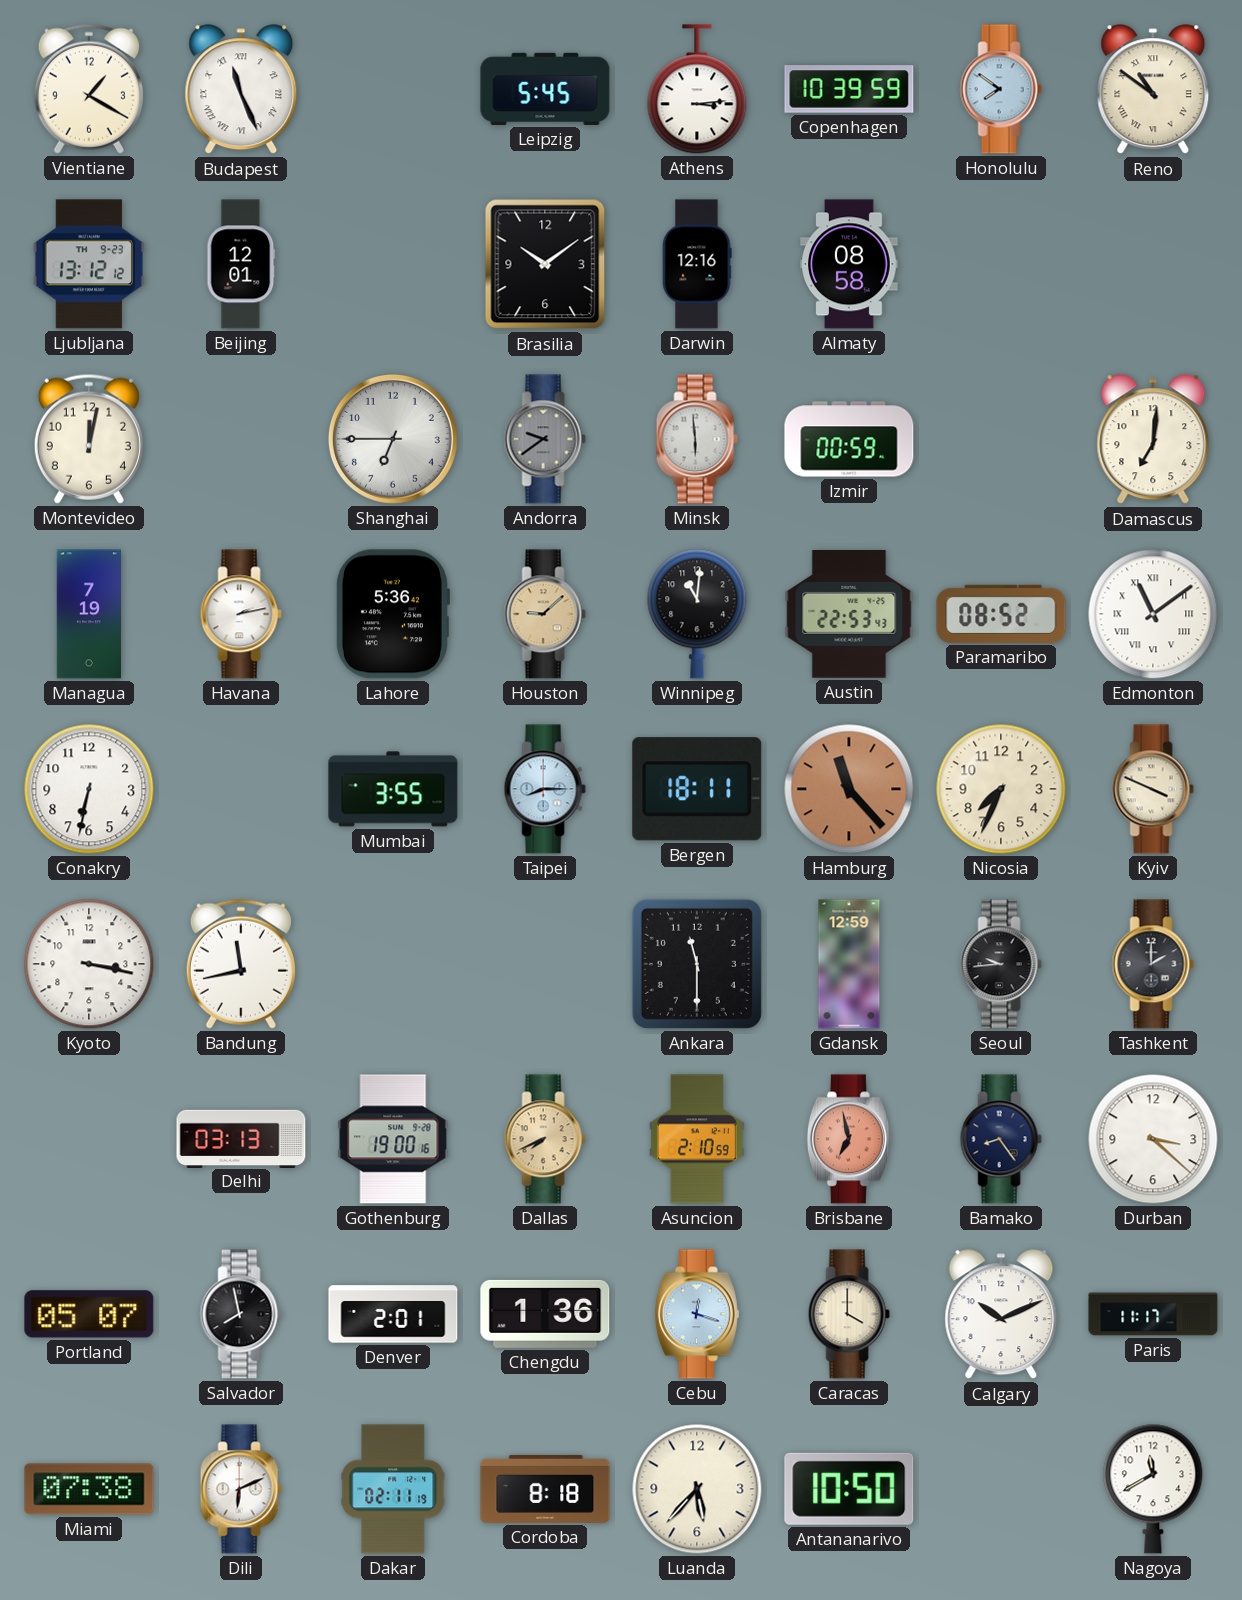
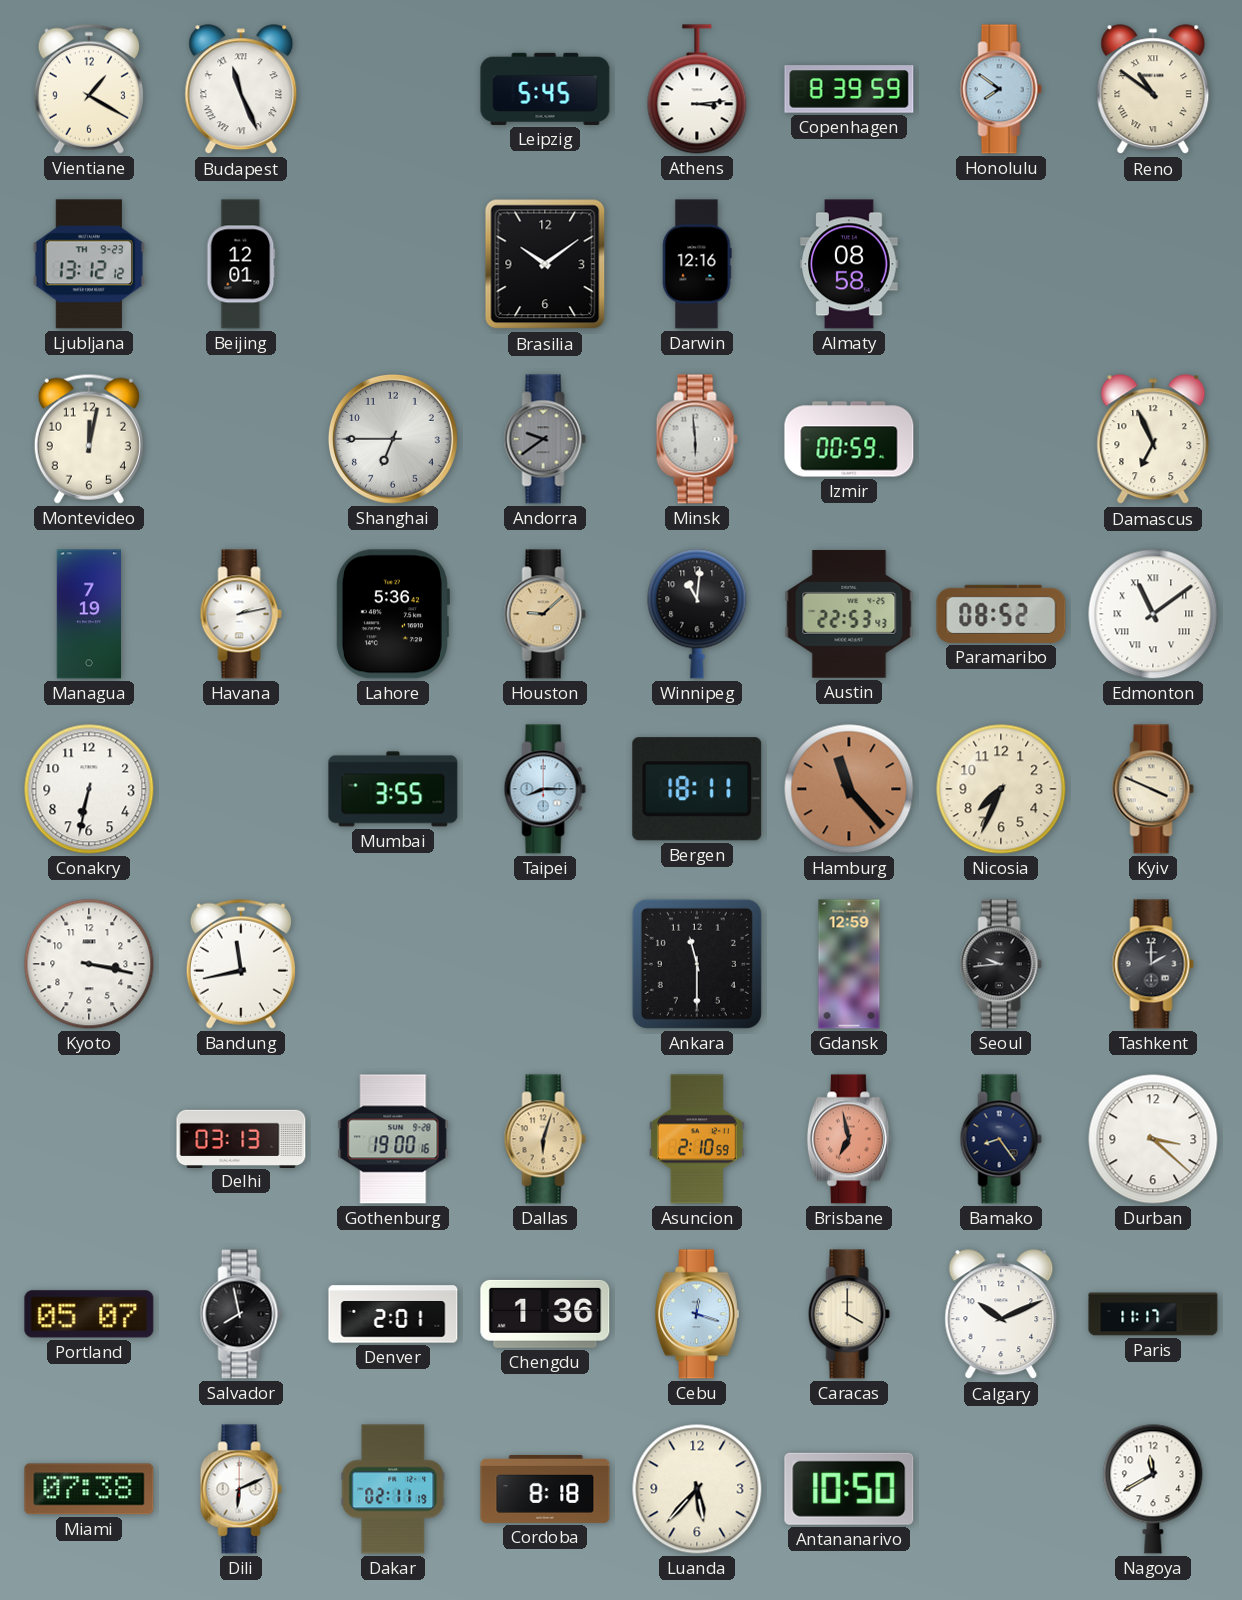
Copenhagen: 10:39 -> 8:39
Damascus: 7:01 -> 6:56
Dallas: 7:41 -> 6:03
